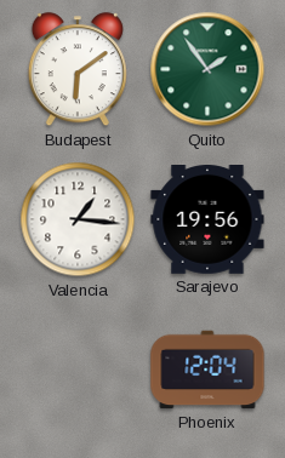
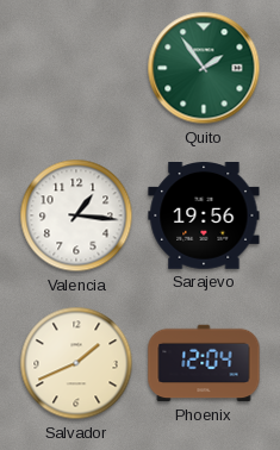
Budapest: 6:09 -> none
Salvador: none -> 1:41
